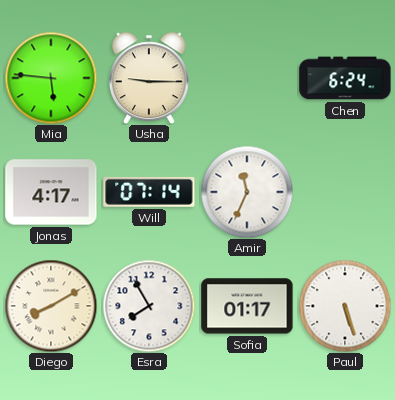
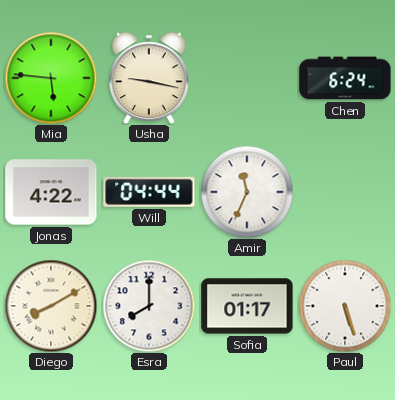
Usha: 9:15 -> 9:17
Jonas: 4:17 -> 4:22
Will: 07:14 -> 04:44
Esra: 7:55 -> 8:00
